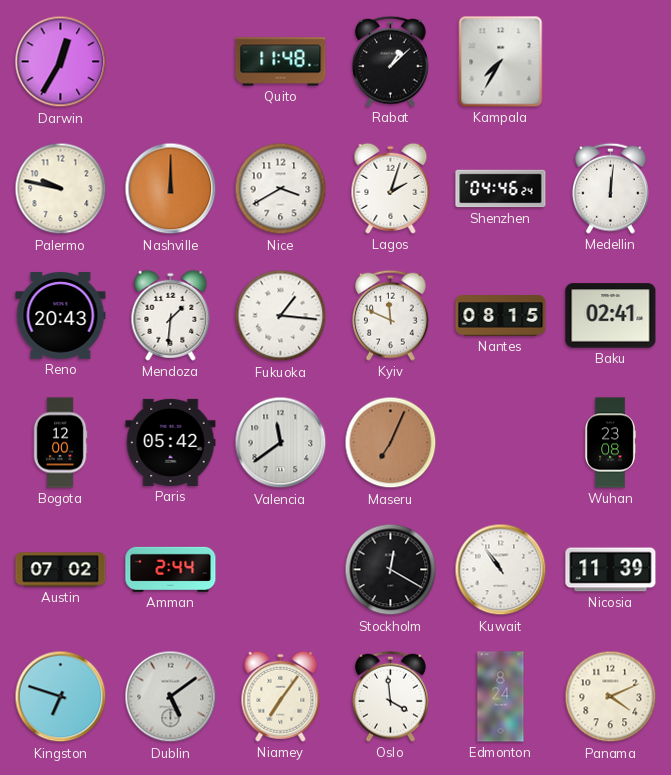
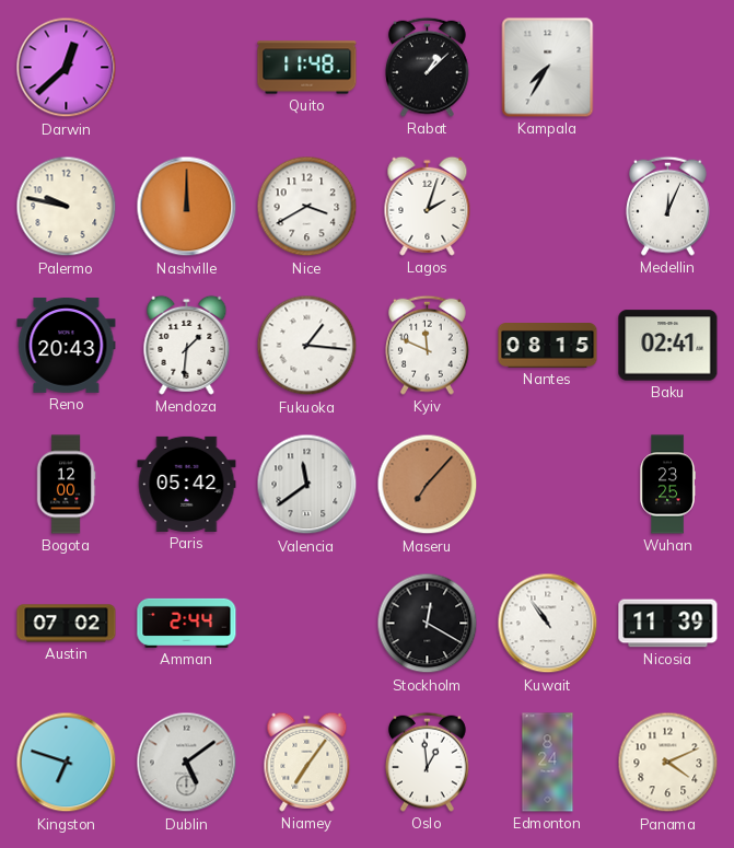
Darwin: 12:35 -> 12:38
Shenzhen: 04:46 -> none
Medellin: 12:01 -> 12:04
Maseru: 7:04 -> 7:07
Wuhan: 23:08 -> 23:25
Oslo: 3:59 -> 12:59
